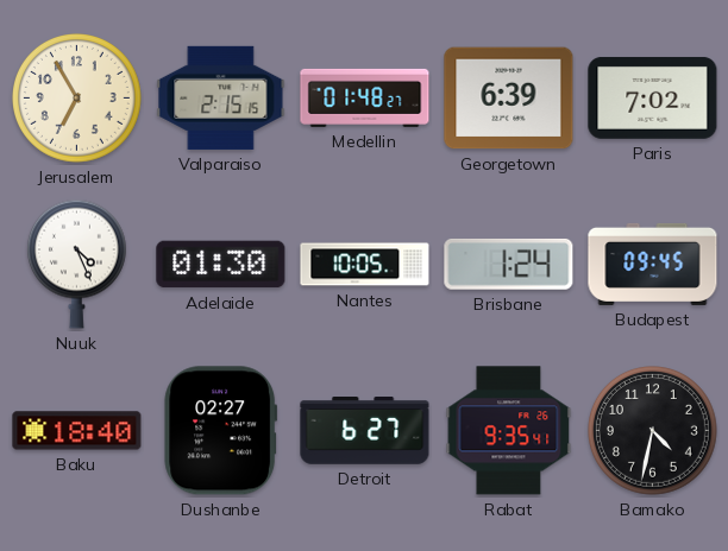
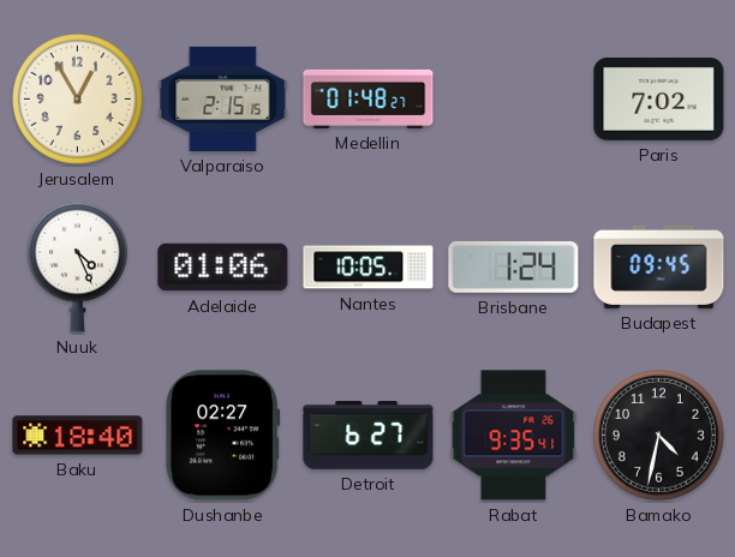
Jerusalem: 6:55 -> 12:55
Georgetown: 6:39 -> none
Adelaide: 01:30 -> 01:06
